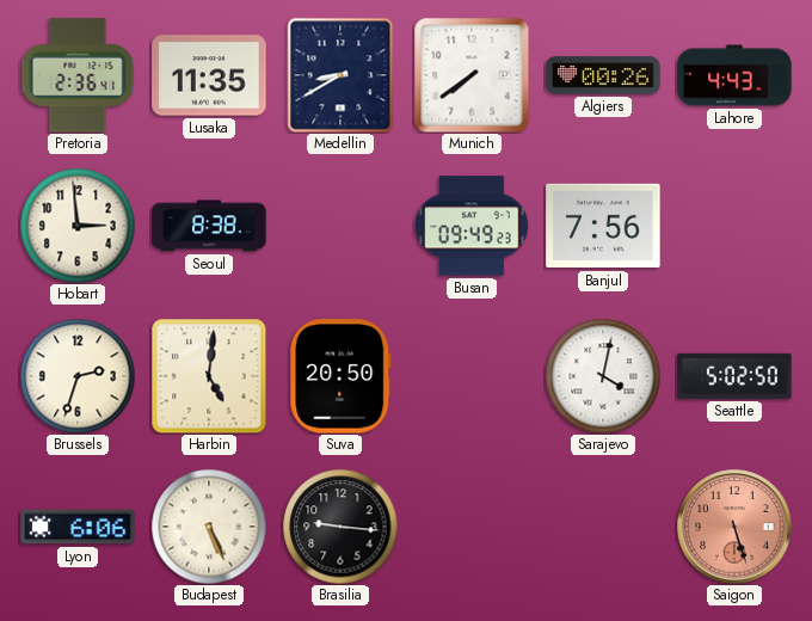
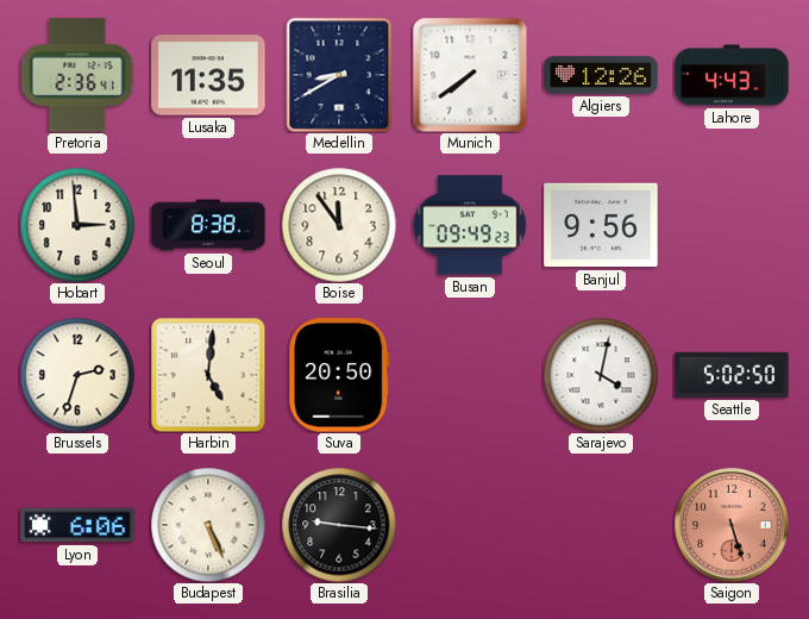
Algiers: 00:26 -> 12:26
Boise: none -> 11:54
Banjul: 7:56 -> 9:56
